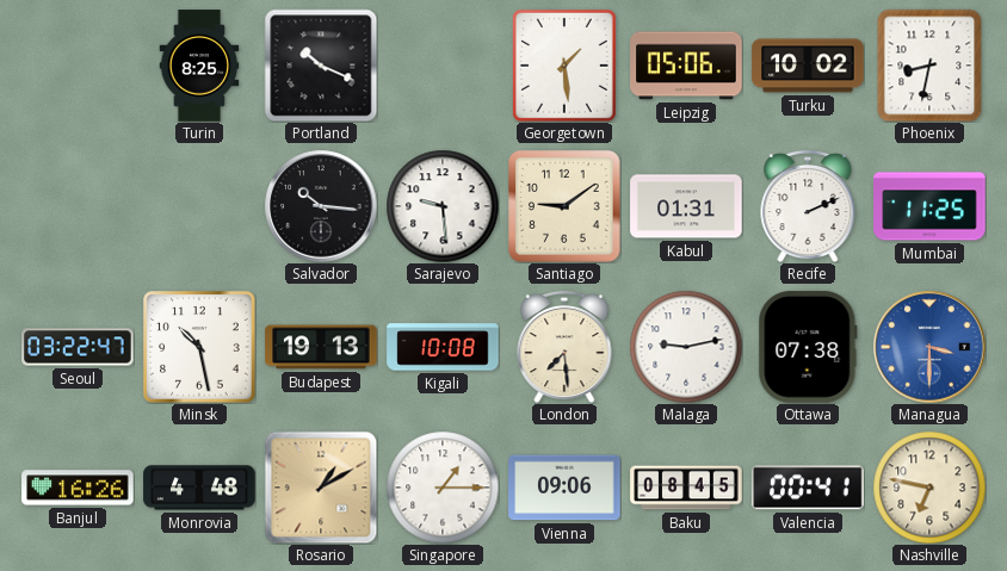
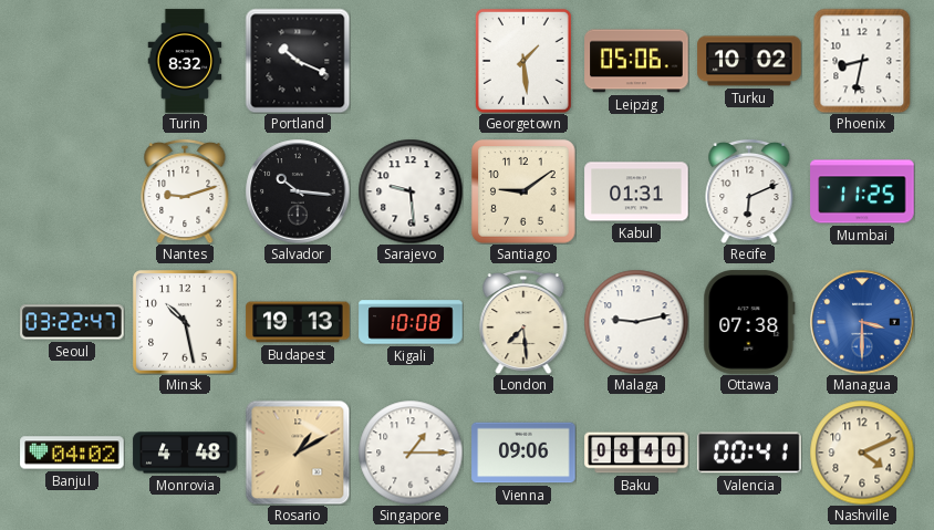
Turin: 8:25 -> 8:32
Nantes: none -> 9:12
Recife: 2:11 -> 6:11
Banjul: 16:26 -> 04:02
Baku: 08:45 -> 08:40
Nashville: 6:47 -> 4:11
